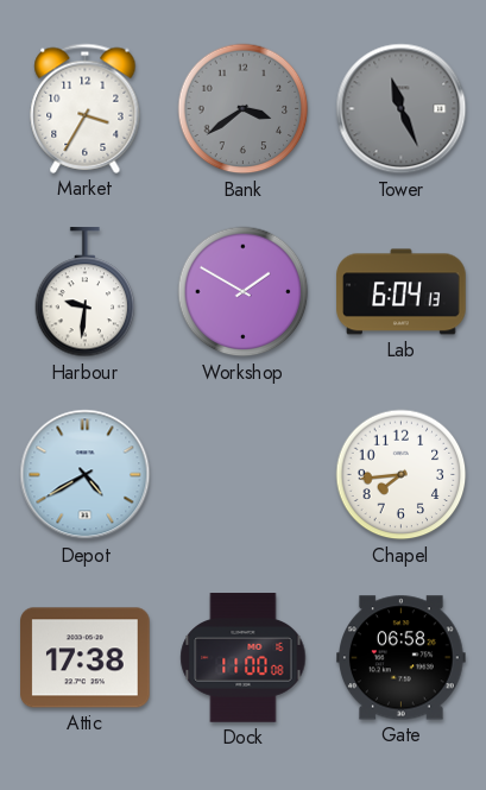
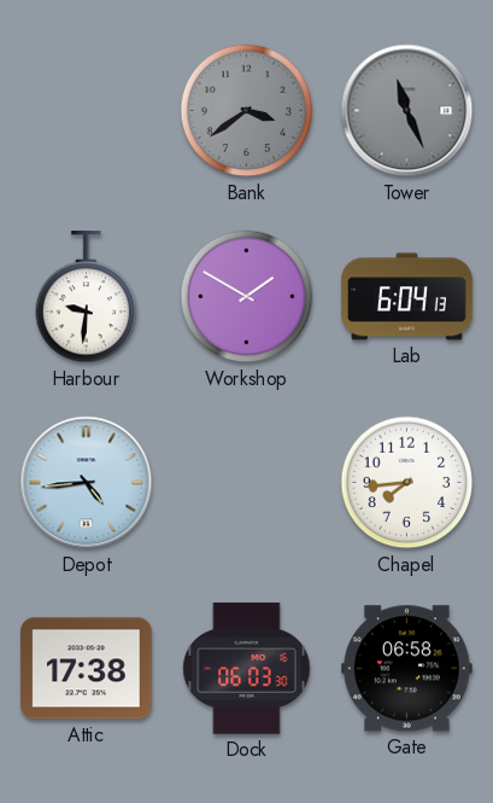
Market: 3:35 -> none
Depot: 4:40 -> 4:44
Dock: 11:00 -> 06:03
